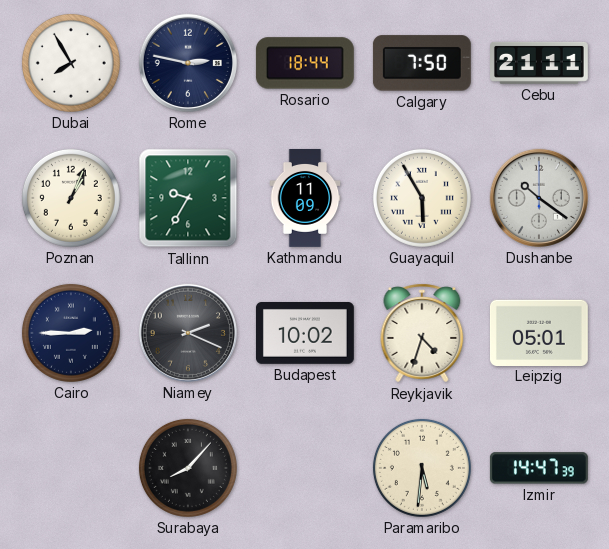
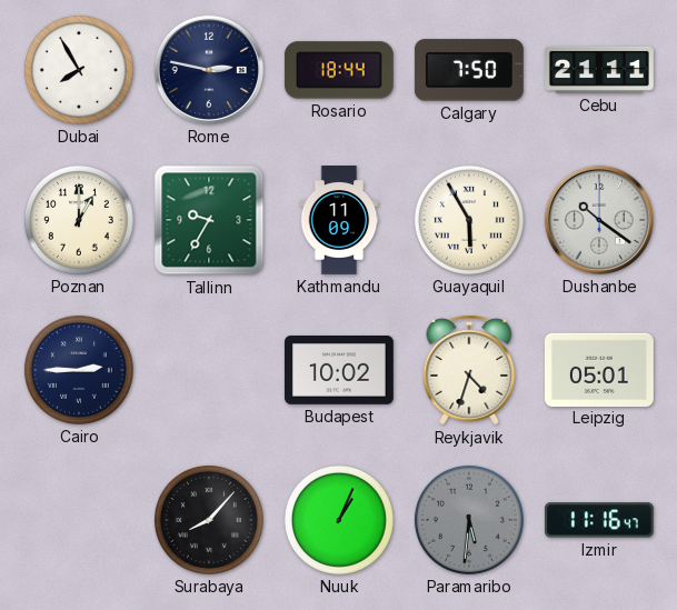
Poznan: 1:04 -> 1:00
Niamey: 2:19 -> none
Nuuk: none -> 1:04
Paramaribo dial: cream -> grey
Izmir: 14:47 -> 11:16
